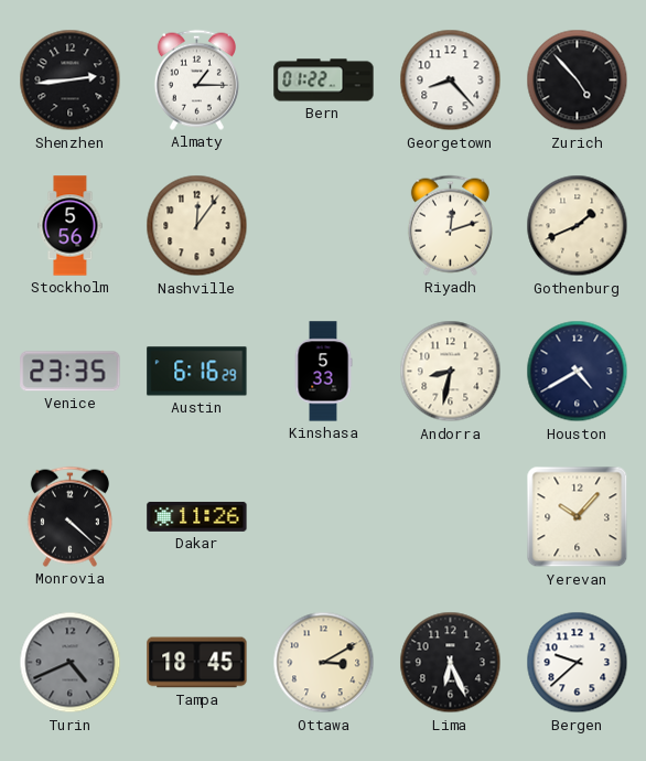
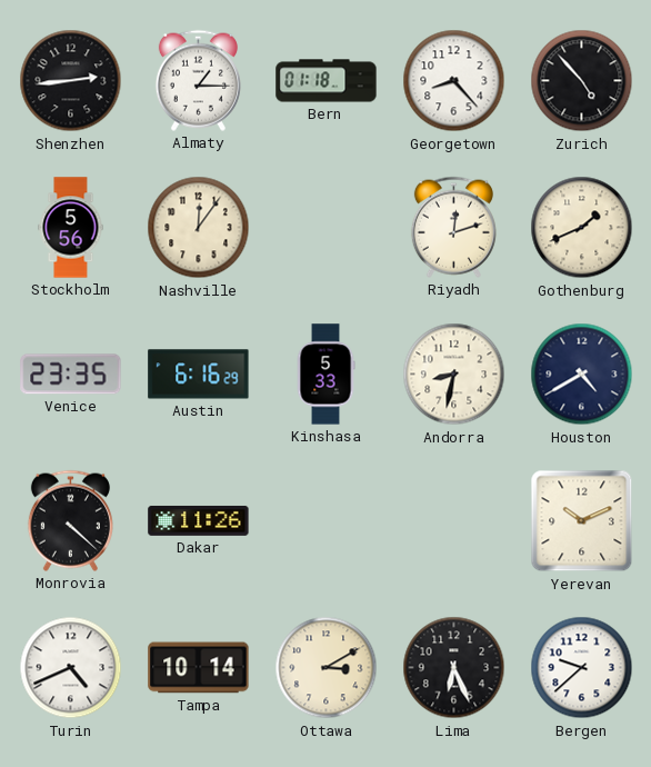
Bern: 01:22 -> 01:18
Yerevan: 10:07 -> 10:11
Turin dial: grey -> white
Tampa: 18:45 -> 10:14
